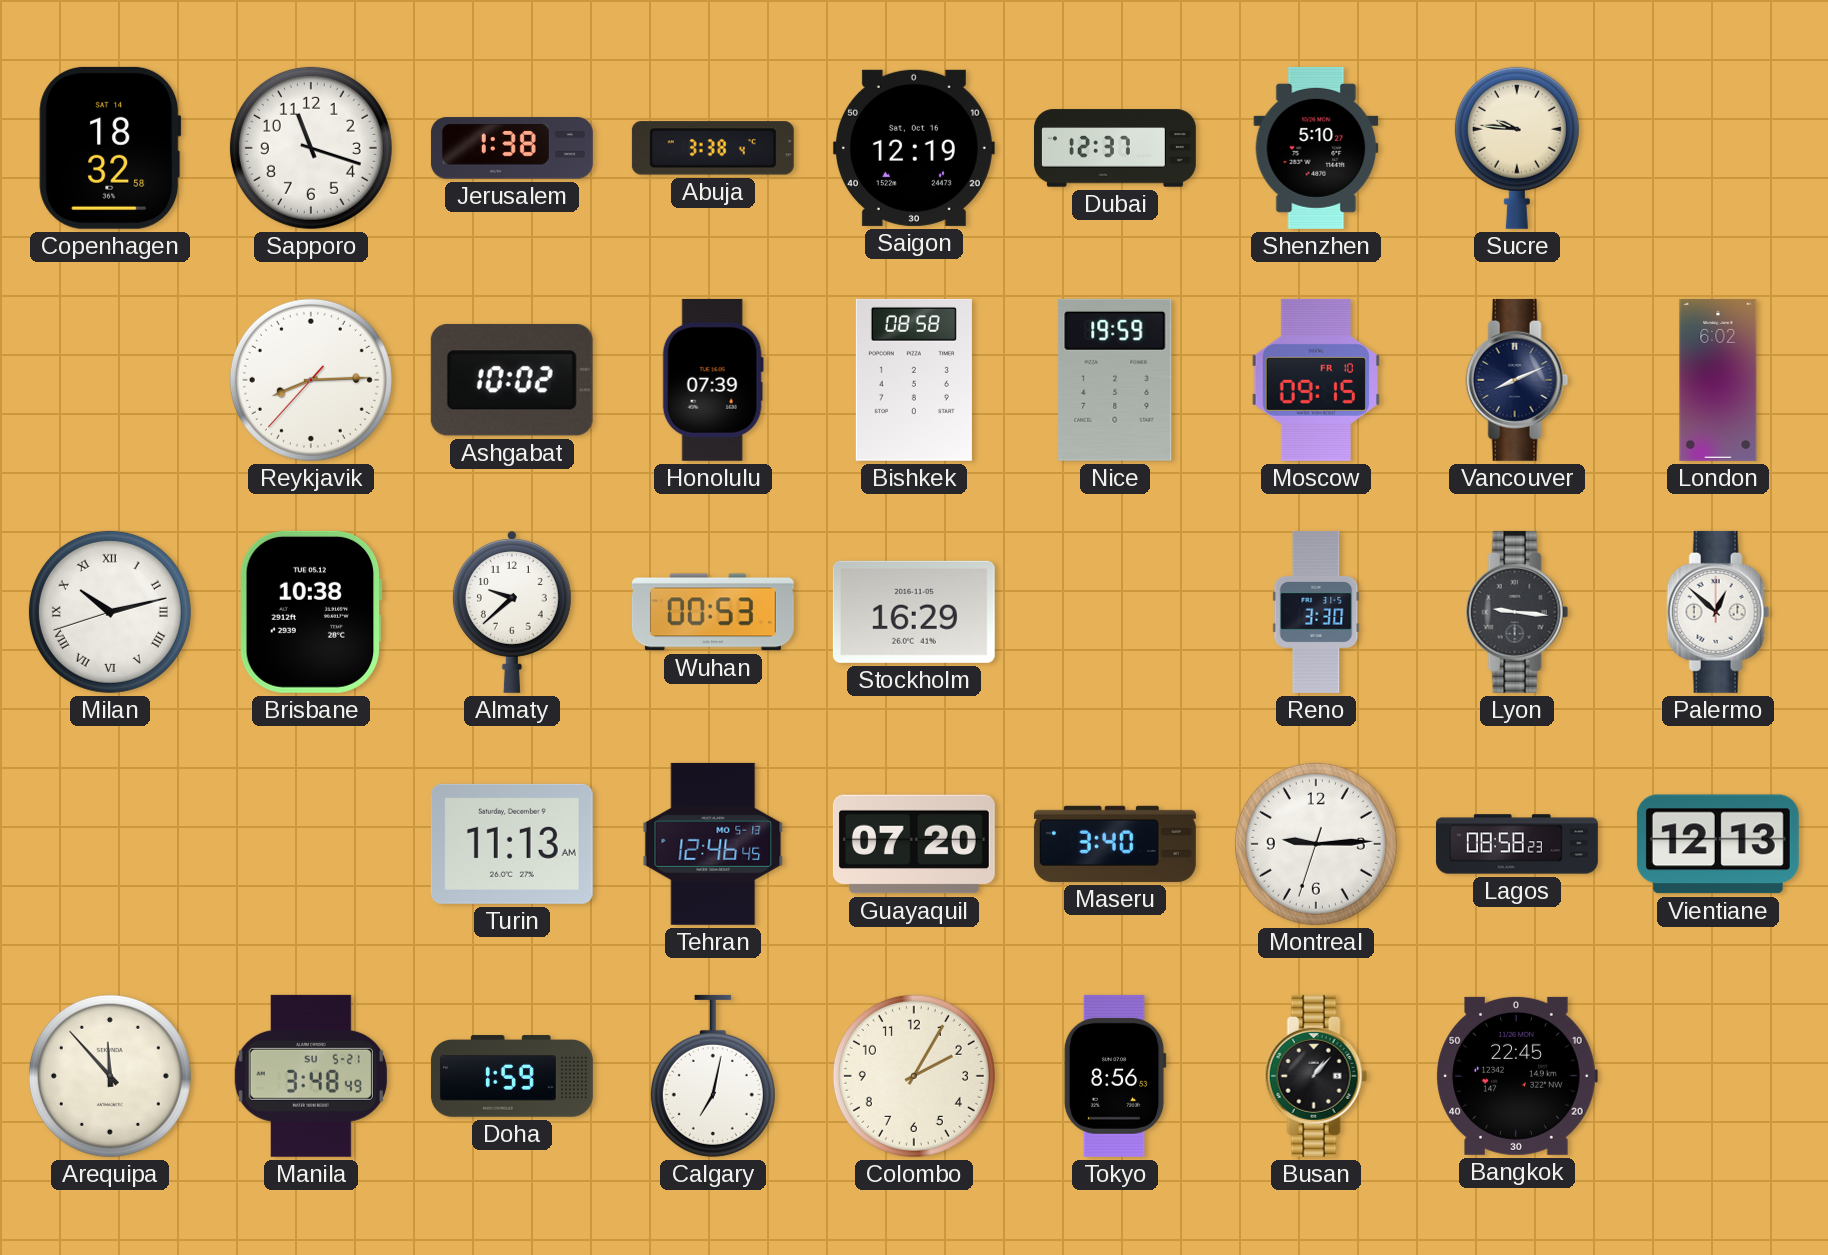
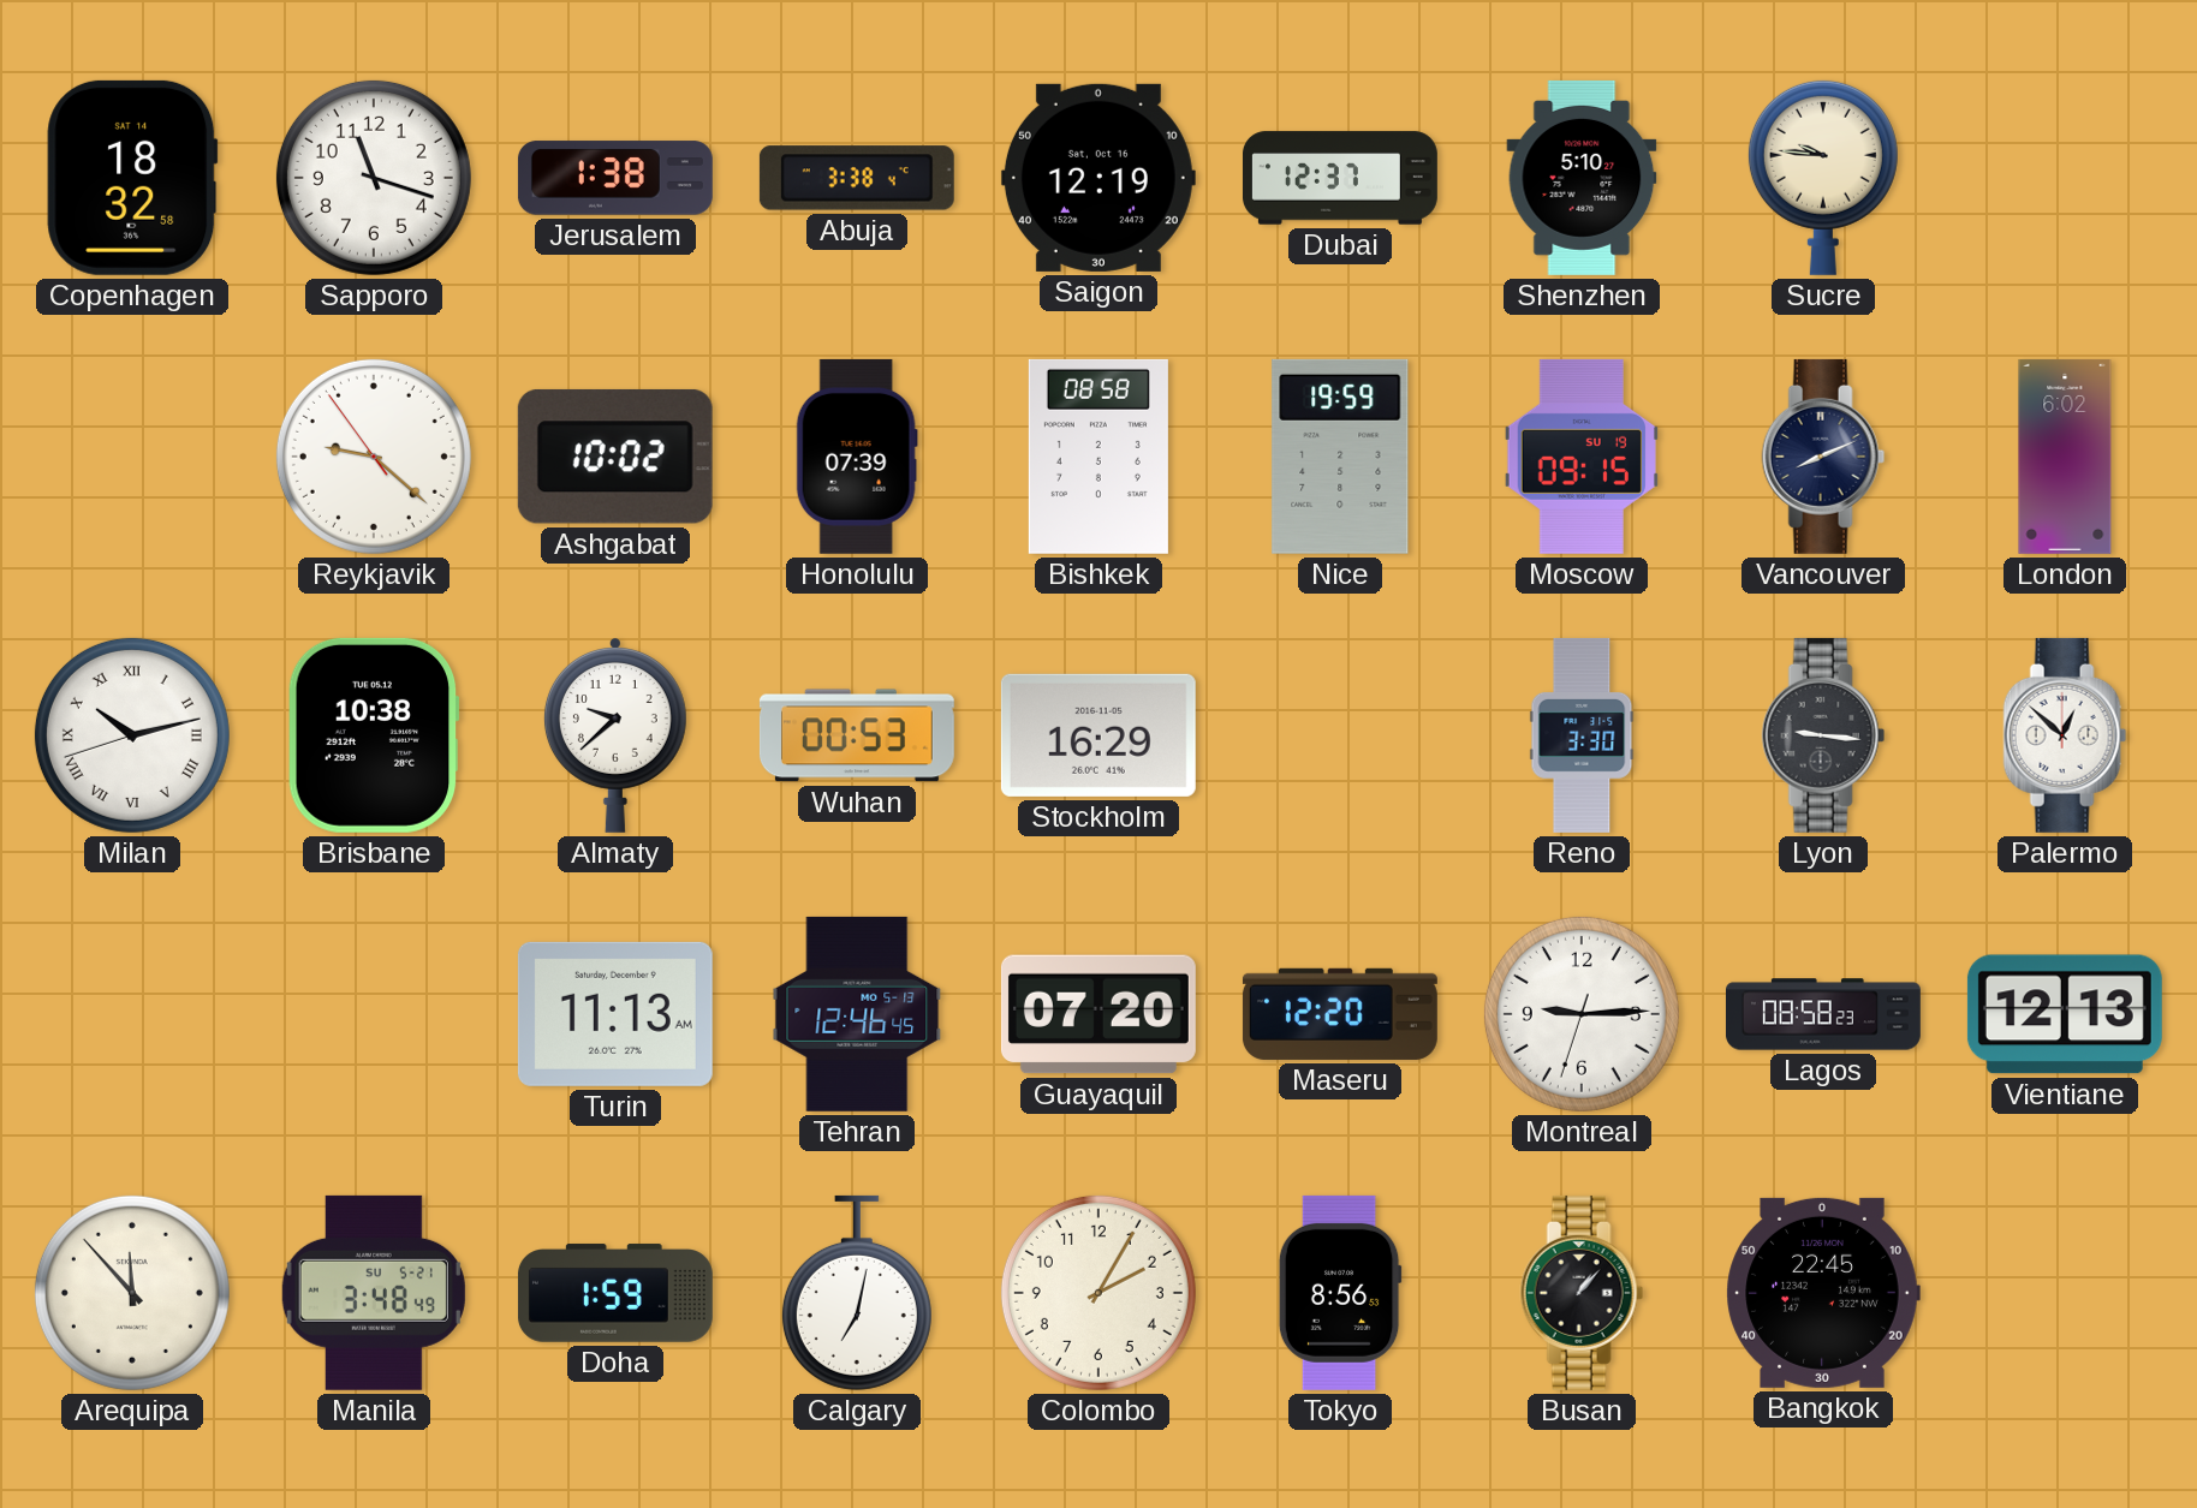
Reykjavik: 8:14 -> 9:21
Moscow date: FR 10 -> SU 19
Maseru: 3:40 -> 12:20
